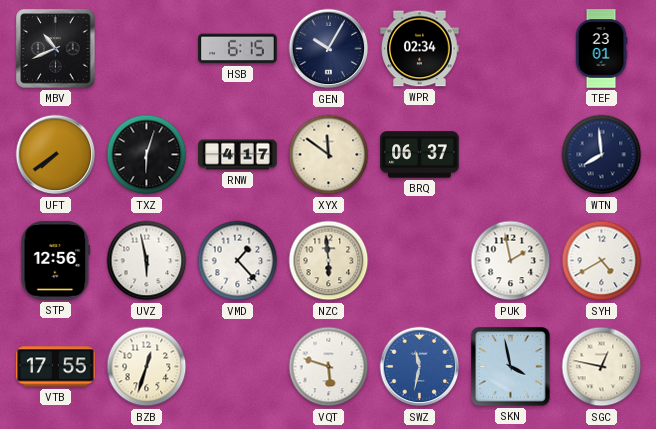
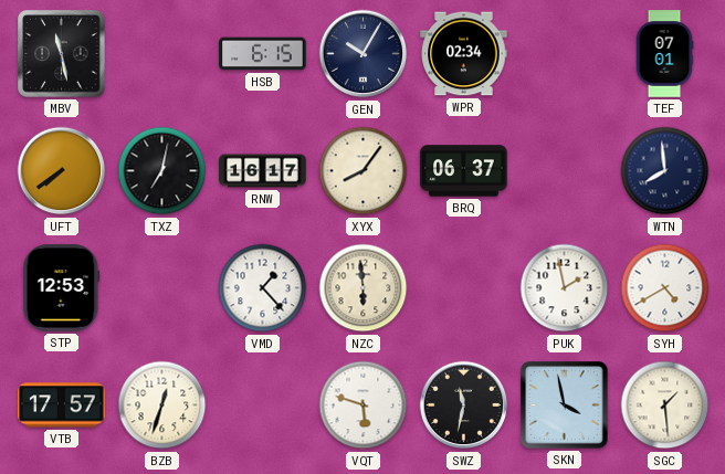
MBV: 10:41 -> 11:28
TEF: 23:01 -> 07:01
TXZ: 6:03 -> 7:02
RNW: 4:17 -> 16:17
XYX: 11:51 -> 8:06
STP: 12:56 -> 12:53
UVZ: 5:58 -> none
VTB: 17:55 -> 17:57
SWZ dial: blue -> black
SGC: 12:47 -> 1:29
